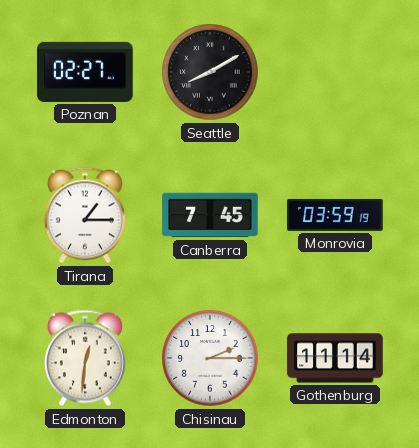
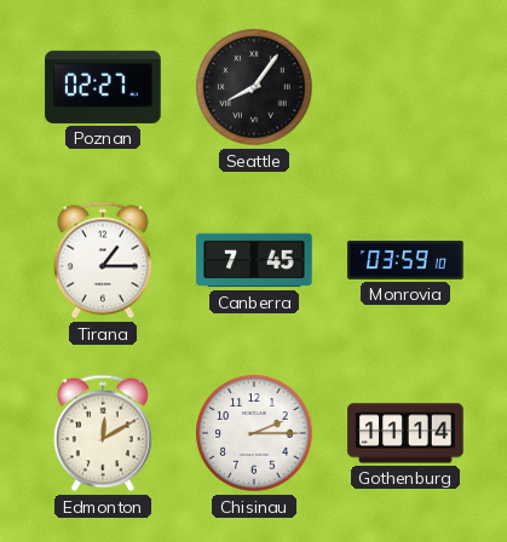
Seattle: 8:10 -> 8:06
Monrovia: 03:59:19 -> 03:59:10
Edmonton: 12:31 -> 12:10
